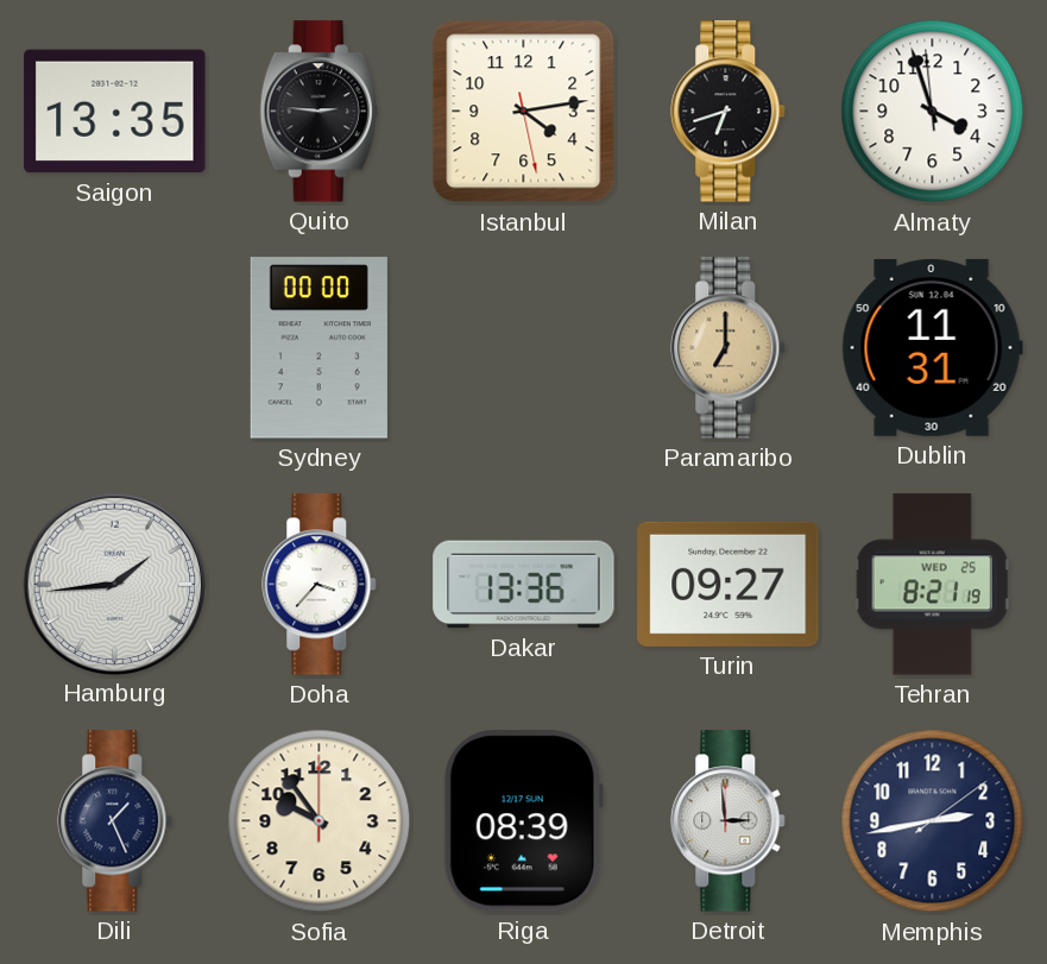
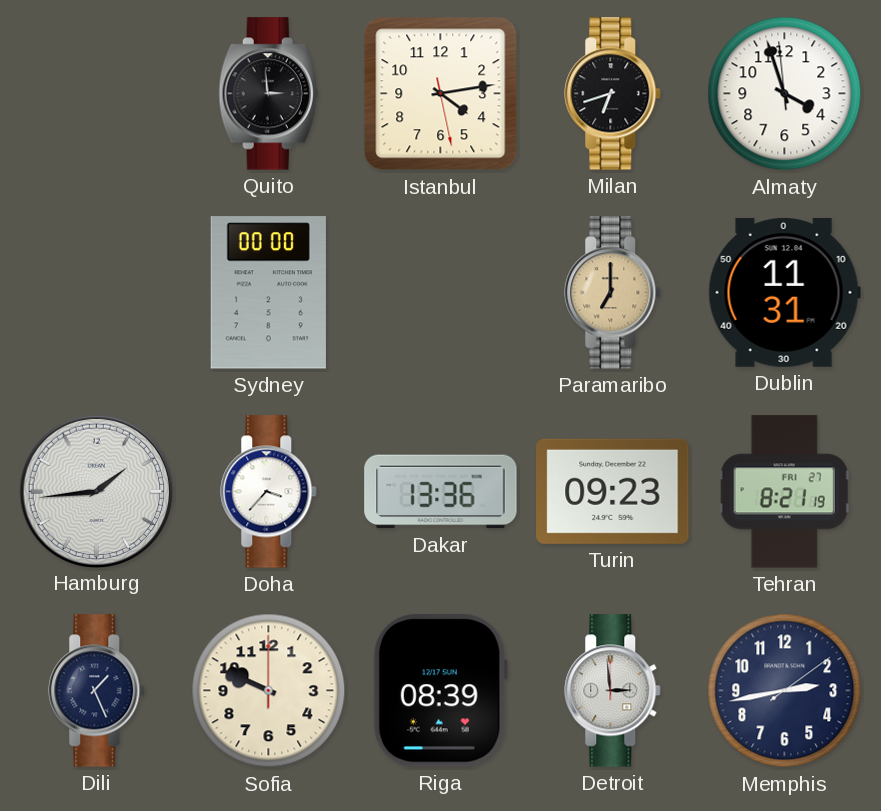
Saigon: 13:35 -> none
Quito: 2:46 -> 2:59
Turin: 09:27 -> 09:23
Tehran date: WED 25 -> FRI 27
Sofia: 9:54 -> 9:49
